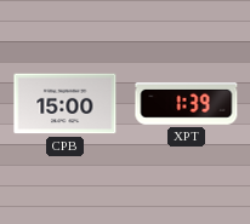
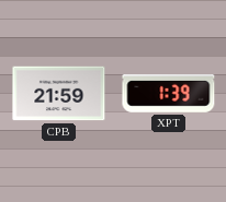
CPB: 15:00 -> 21:59
